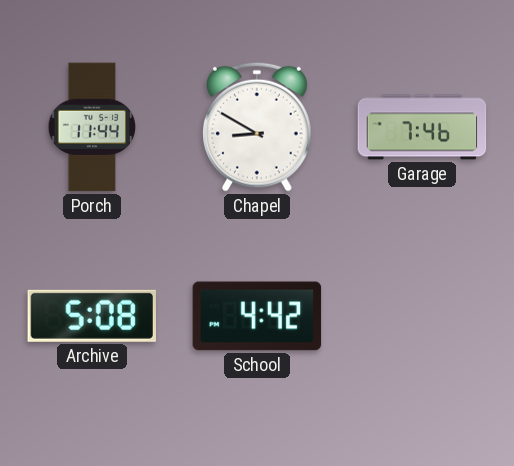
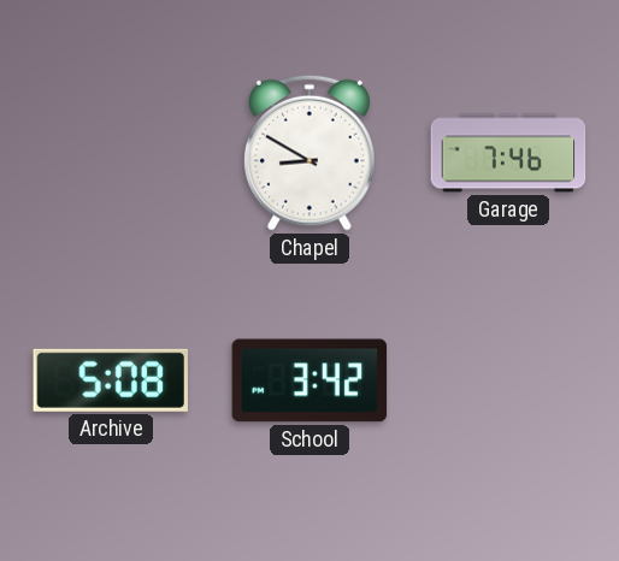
Porch: 11:44 -> none
School: 4:42 -> 3:42
